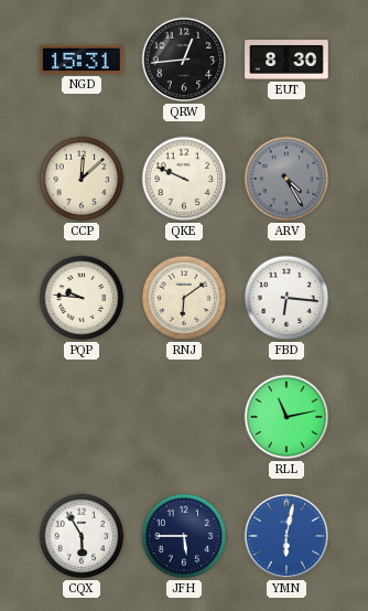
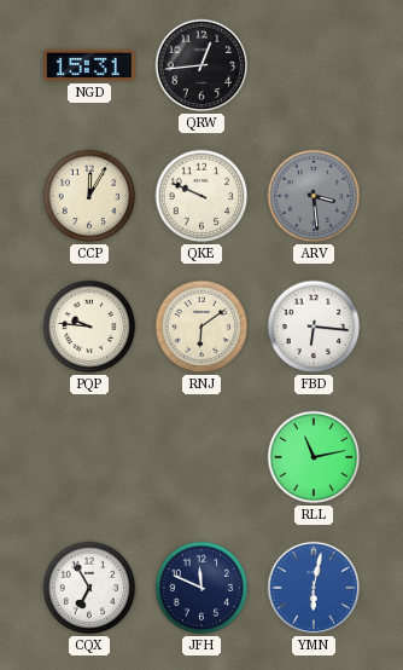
EUT: 8:30 -> none
CCP: 12:08 -> 12:05
ARV: 4:25 -> 3:29
CQX: 5:55 -> 6:55
JFH: 5:45 -> 11:49
